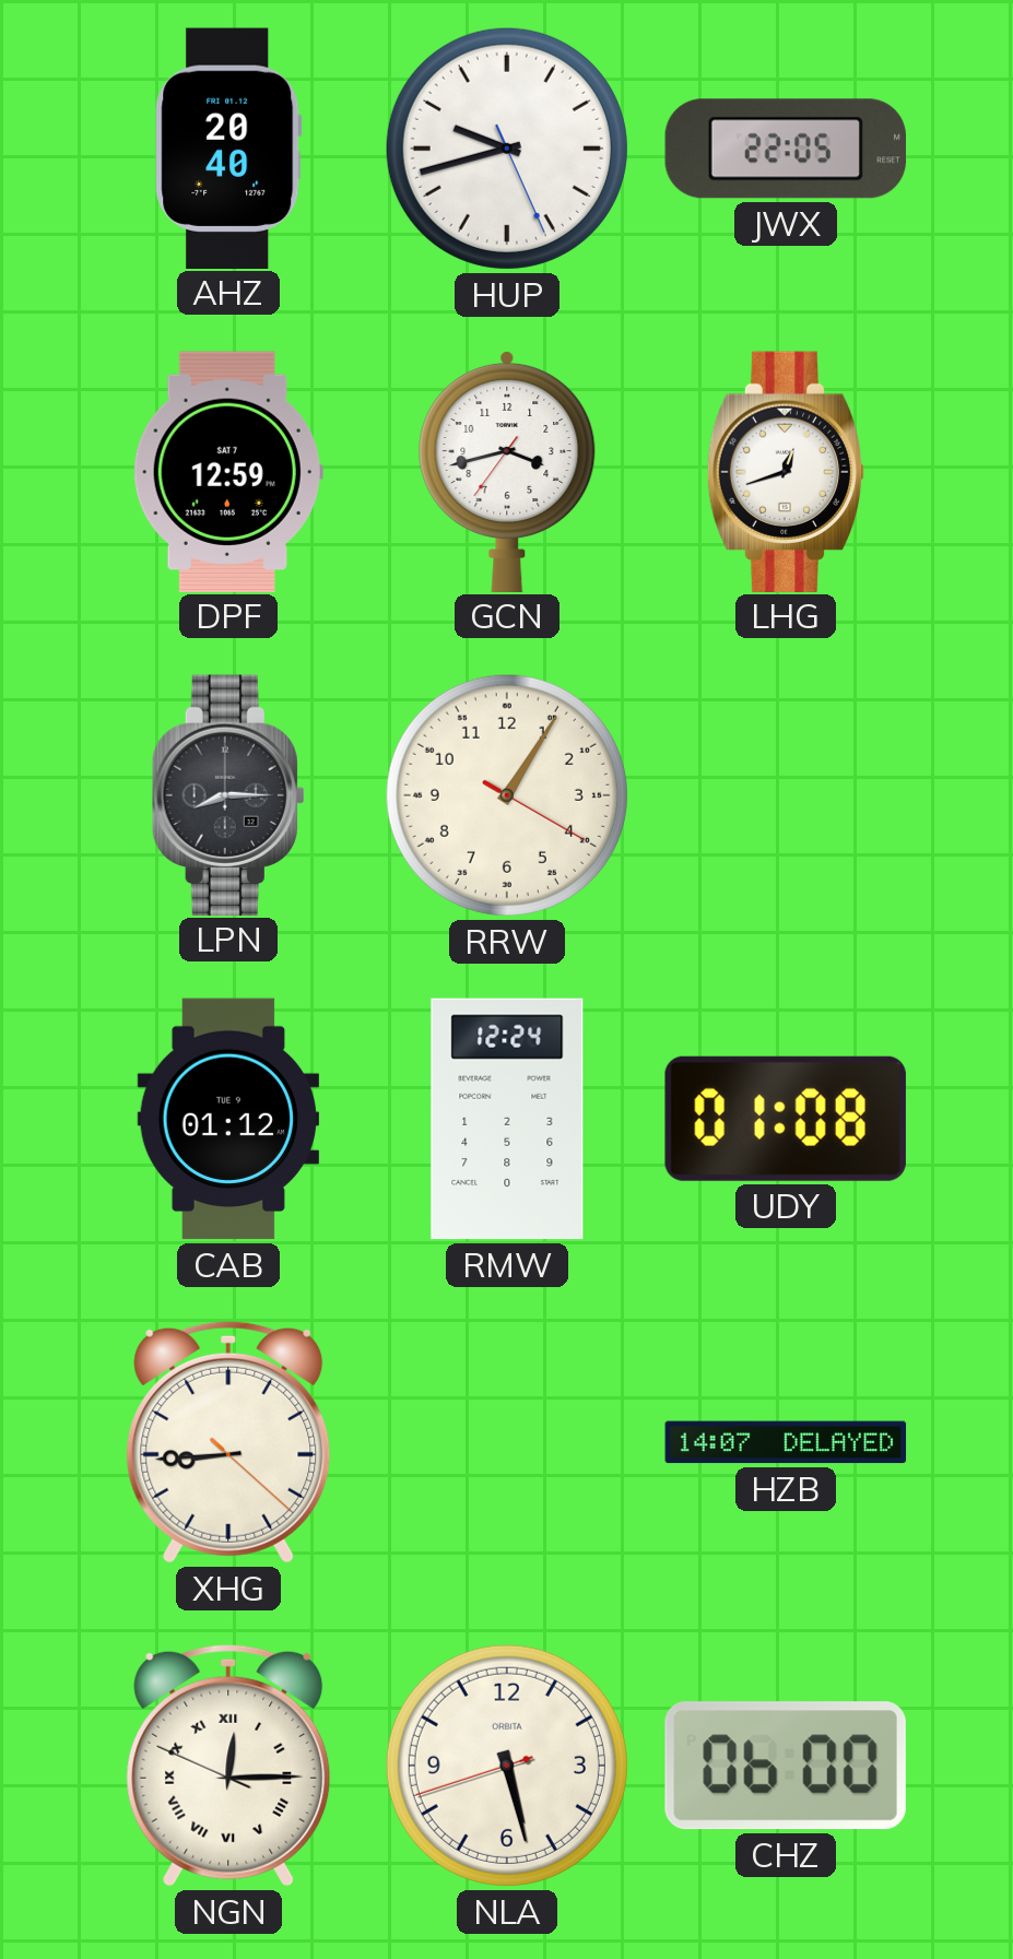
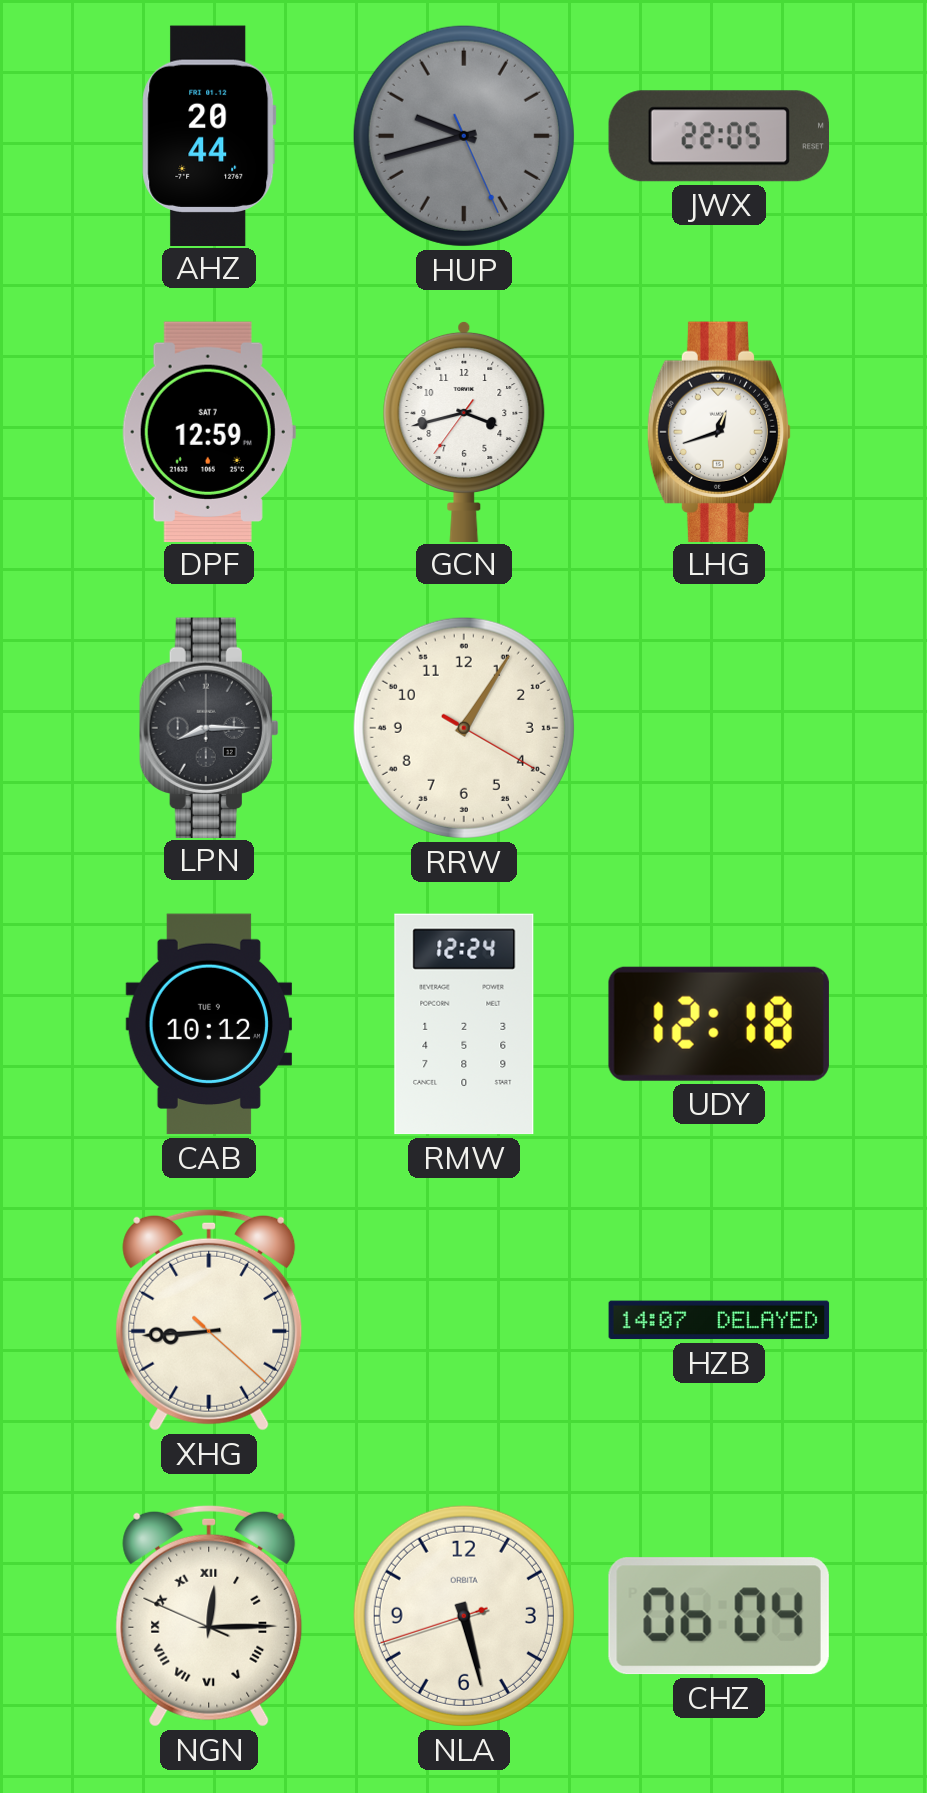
AHZ: 20:40 -> 20:44
HUP dial: white -> grey
CAB: 01:12 -> 10:12
UDY: 01:08 -> 12:18
CHZ: 06:00 -> 06:04
